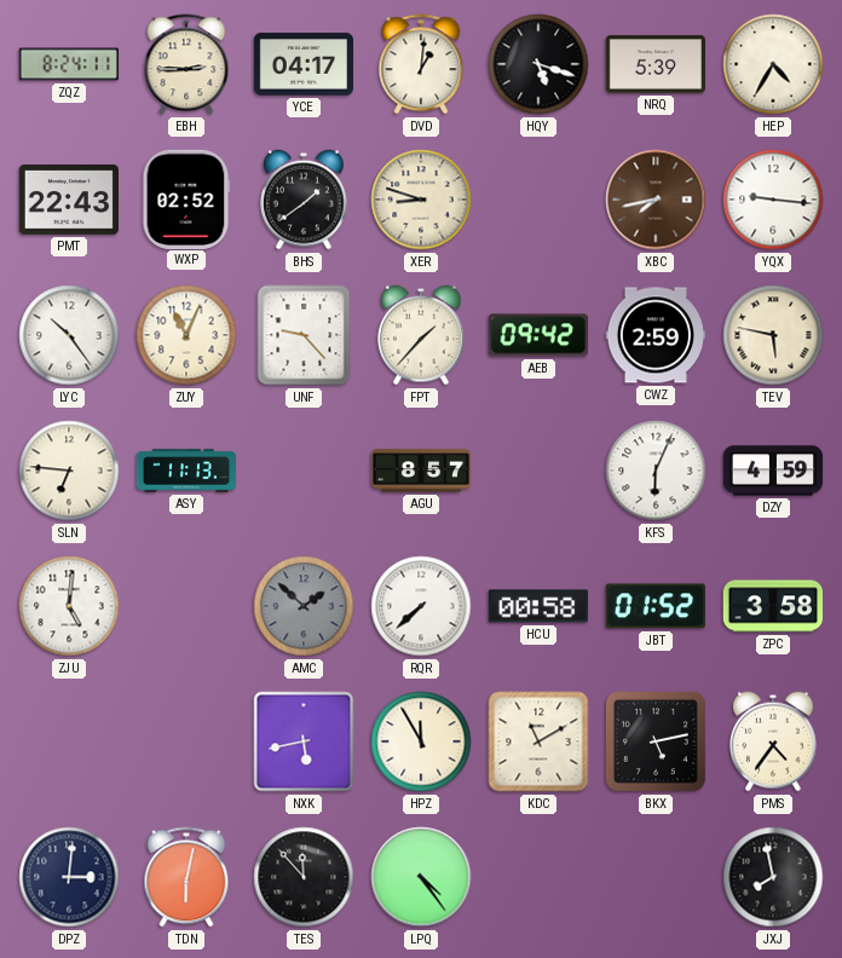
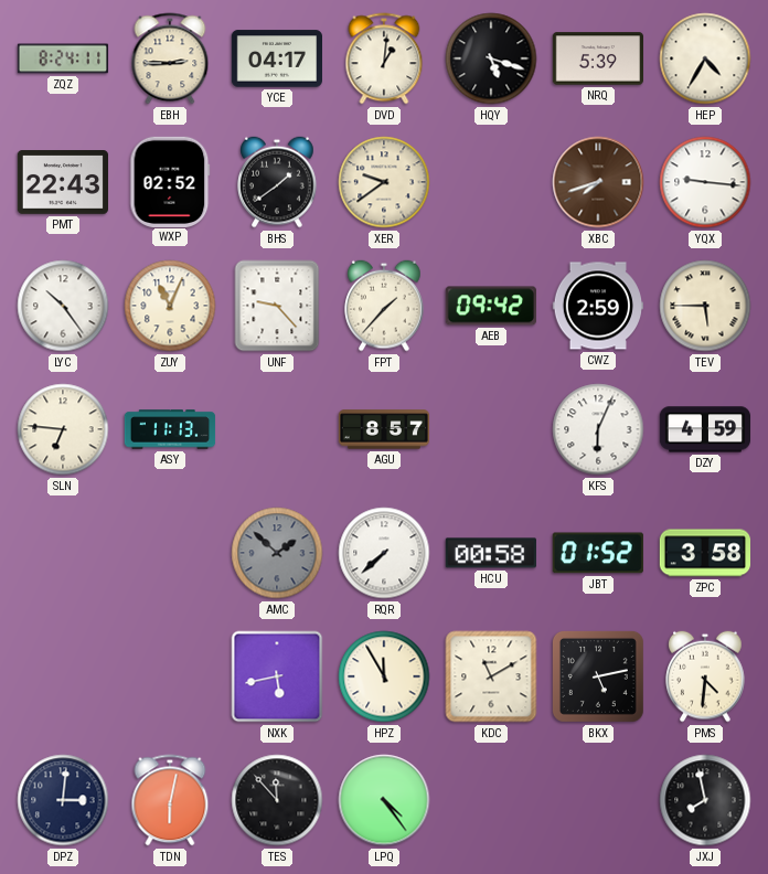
XER: 8:48 -> 9:39
XBC: 7:43 -> 7:42
TEV: 5:47 -> 5:45
ZJU: 5:01 -> none
PMS: 4:36 -> 4:31
